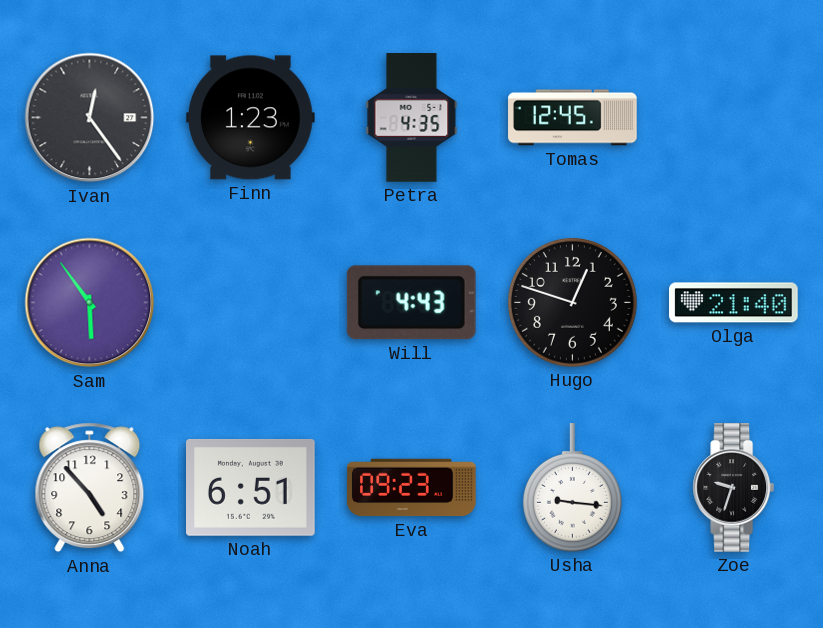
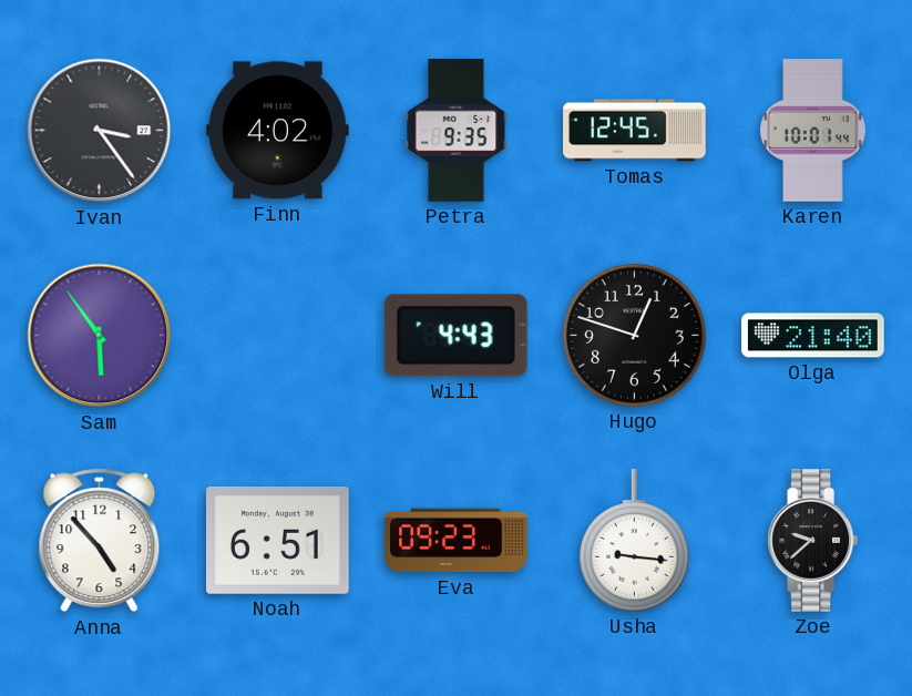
Ivan: 12:24 -> 3:24
Finn: 1:23 -> 4:02
Petra: 4:35 -> 9:35
Karen: none -> 10:01
Zoe: 9:33 -> 9:38
